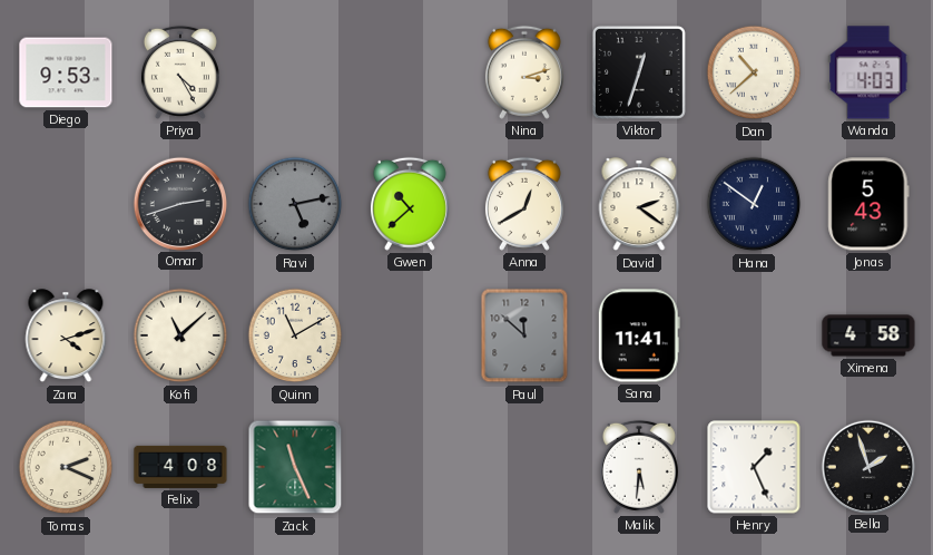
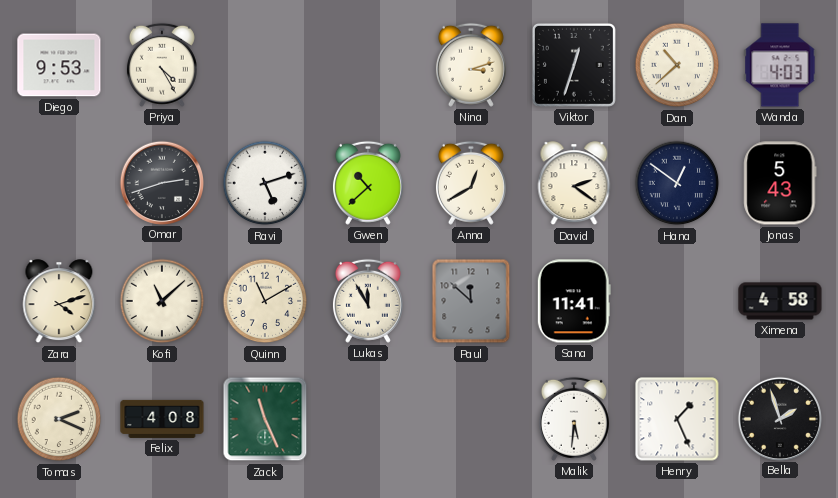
Ravi: 5:13 -> 5:12
Ravi dial: grey -> white
Lukas: none -> 11:55
